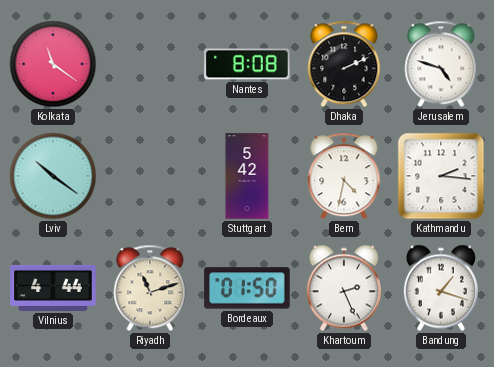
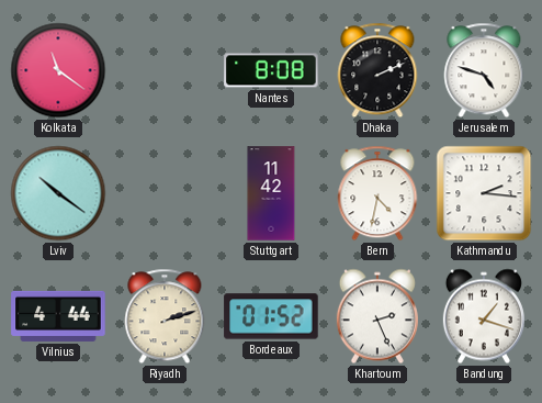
Stuttgart: 5:42 -> 11:42
Riyadh: 11:12 -> 2:12
Bordeaux: 01:50 -> 01:52
